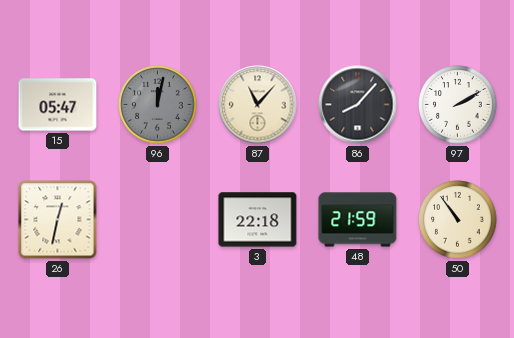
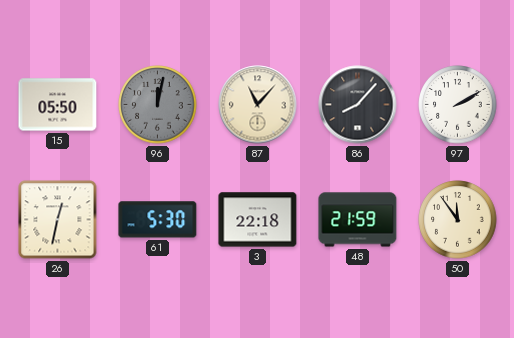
15: 05:47 -> 05:50
61: none -> 5:30
50: 10:54 -> 11:54
